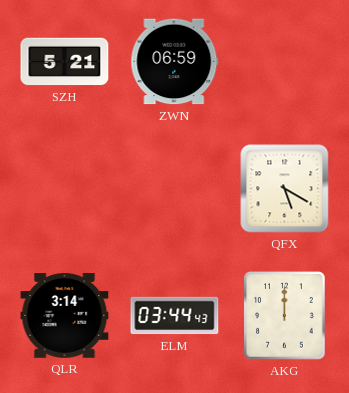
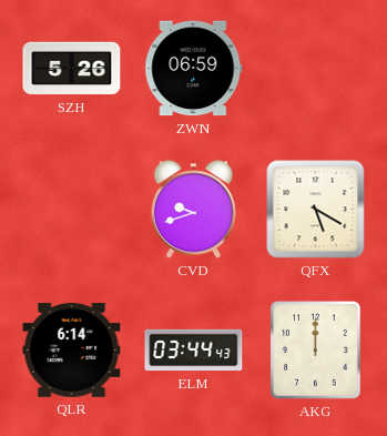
SZH: 5:21 -> 5:26
CVD: none -> 9:42
QLR: 3:14 -> 6:14
